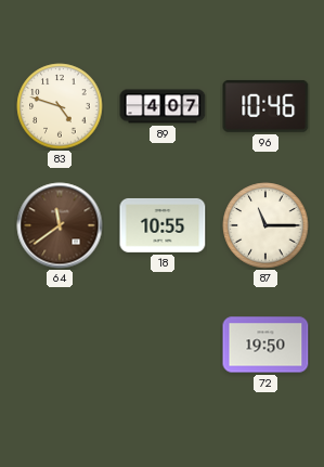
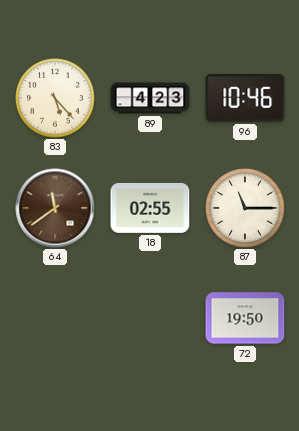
83: 4:48 -> 5:23
89: 4:07 -> 4:23
18: 10:55 -> 02:55
